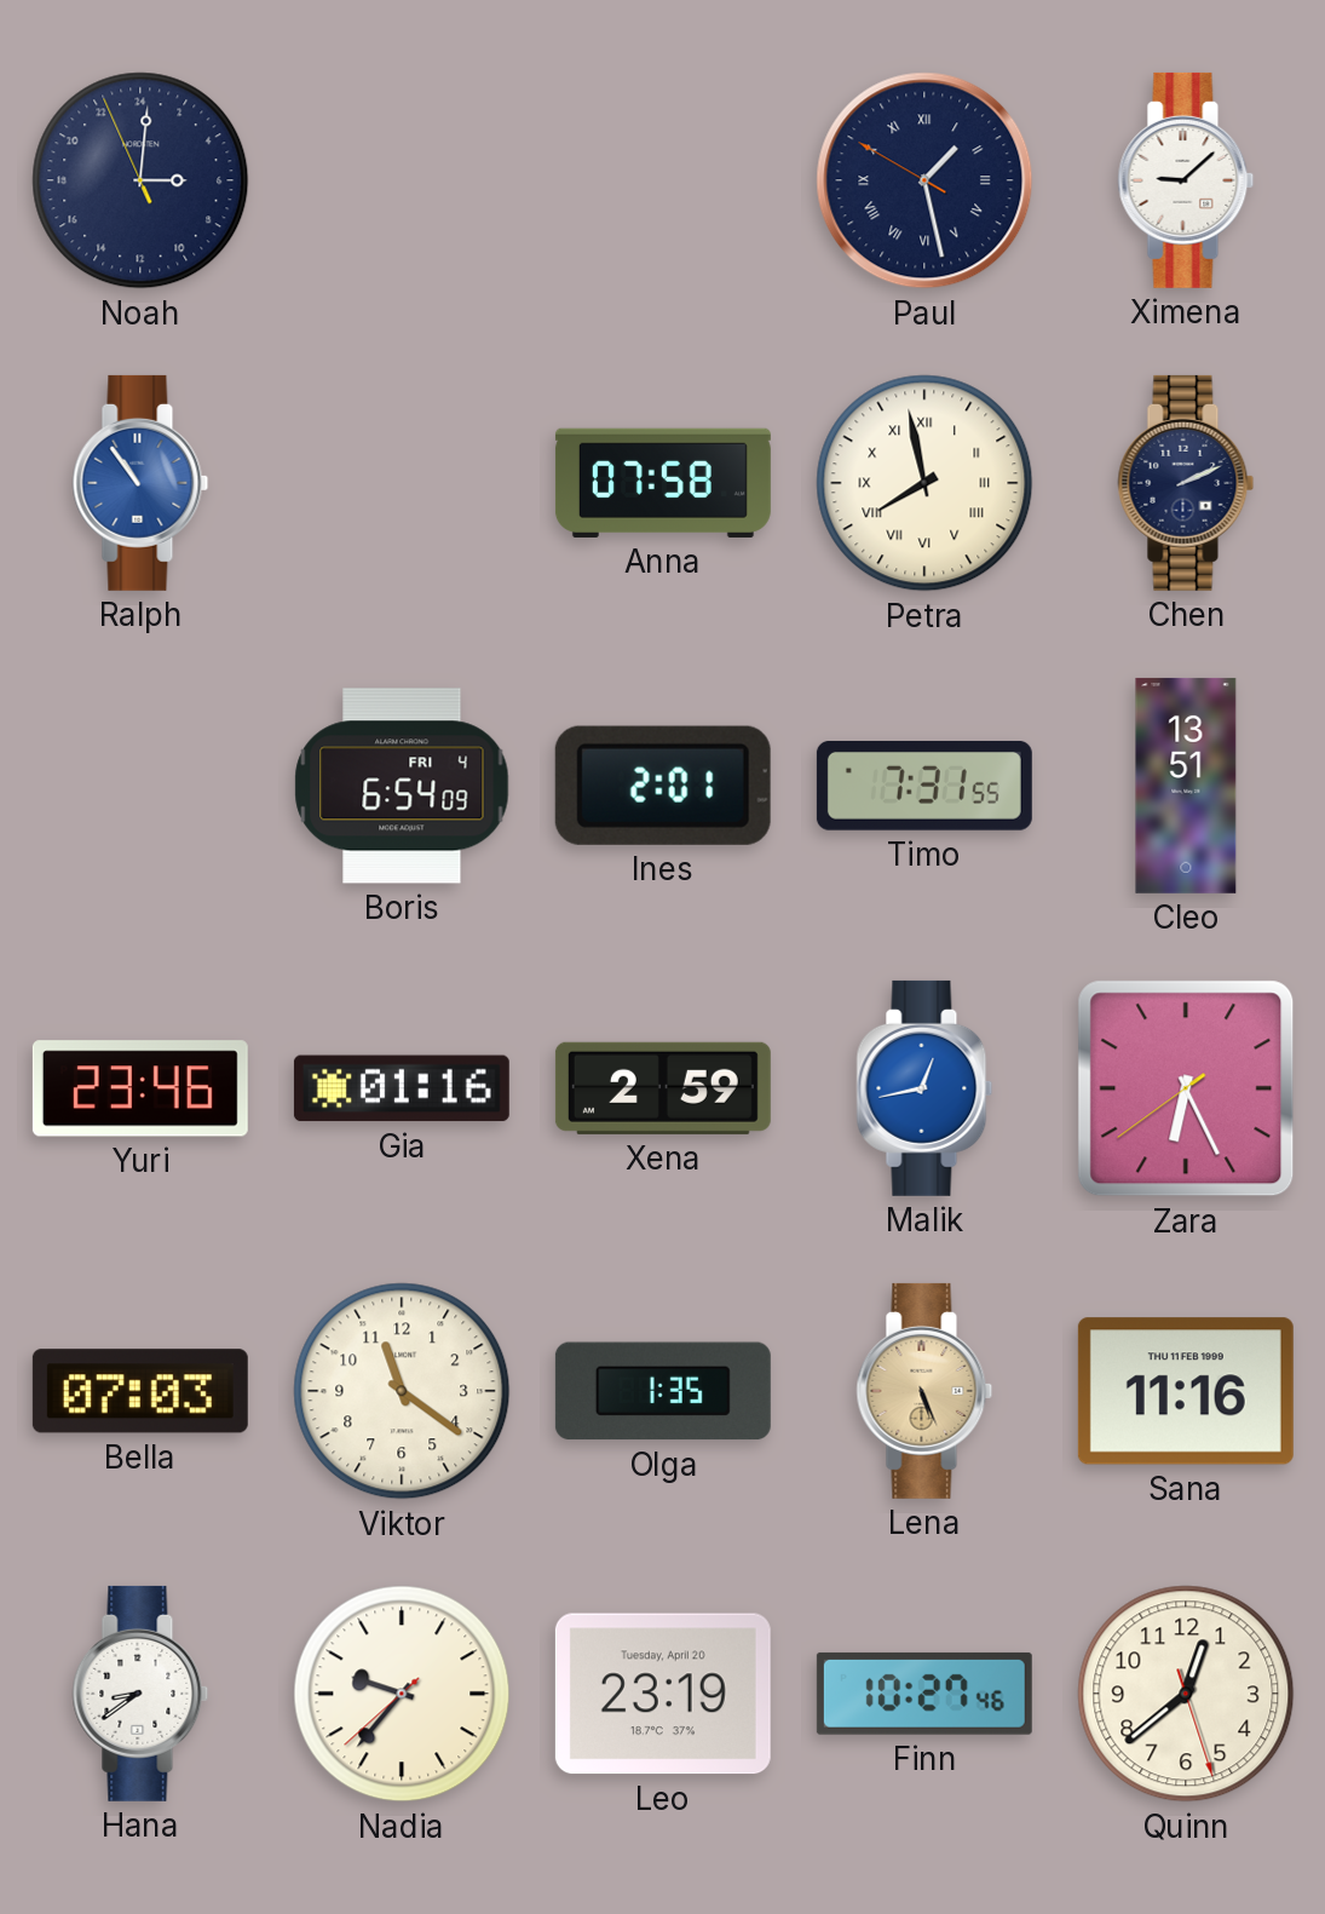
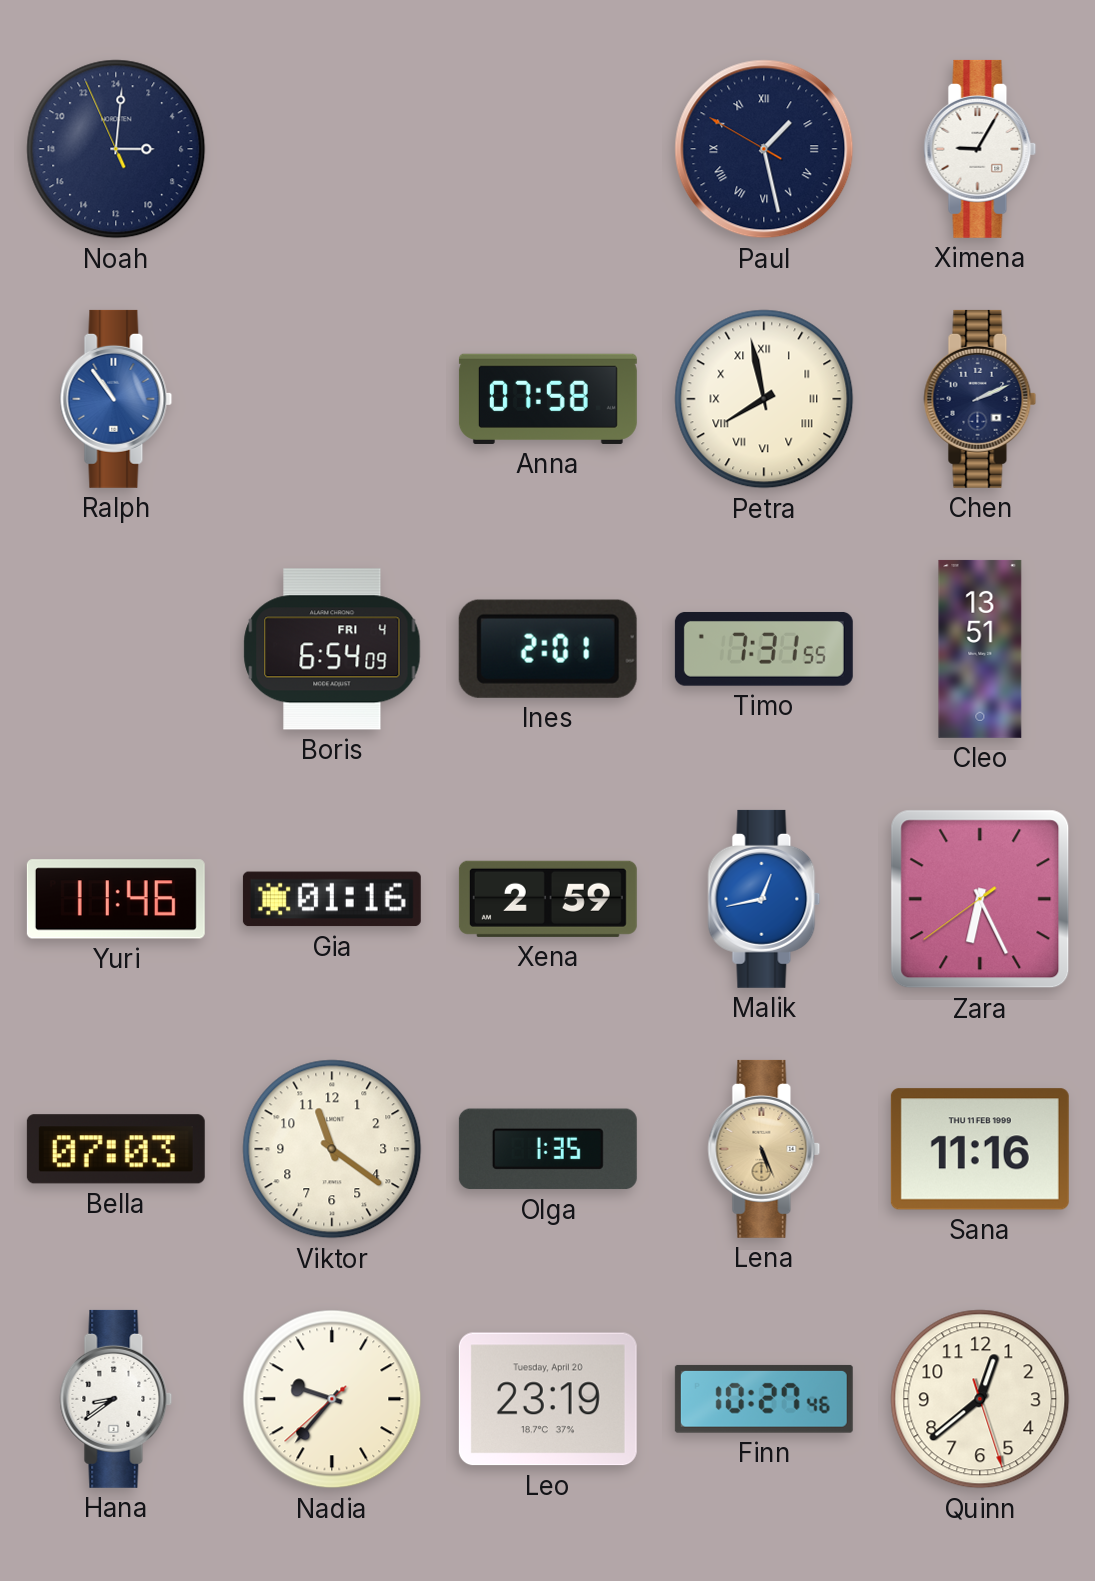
Ximena: 9:08 -> 9:05
Yuri: 23:46 -> 11:46
